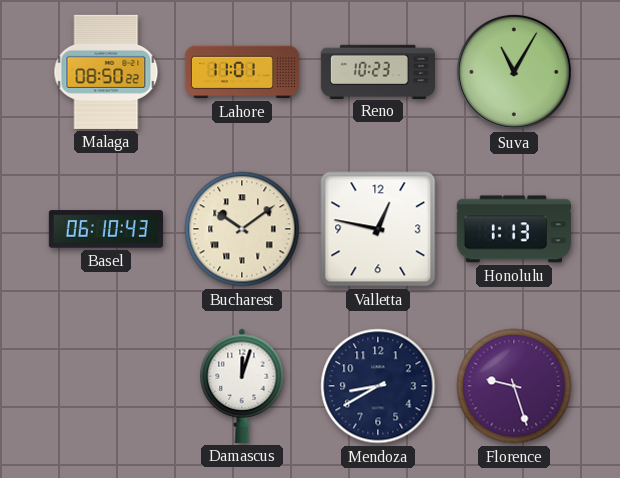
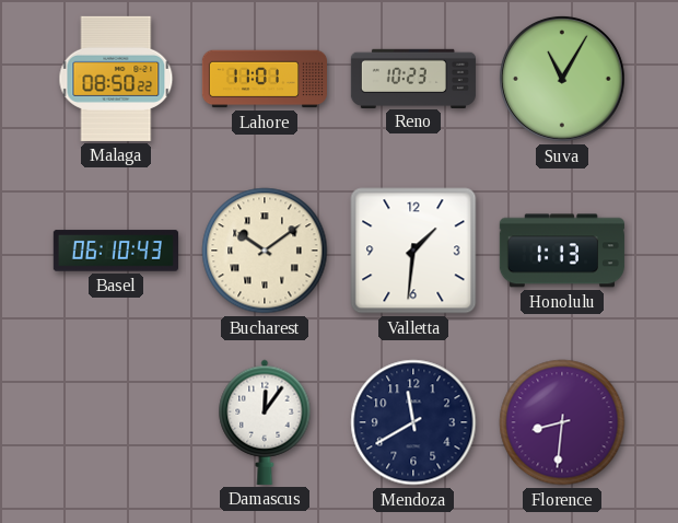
Valletta: 12:47 -> 1:31
Damascus: 12:03 -> 12:06
Mendoza: 8:40 -> 11:40
Florence: 9:27 -> 8:31
